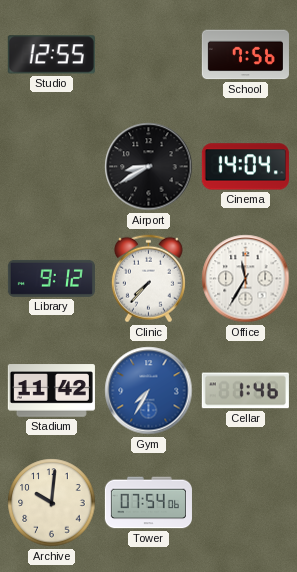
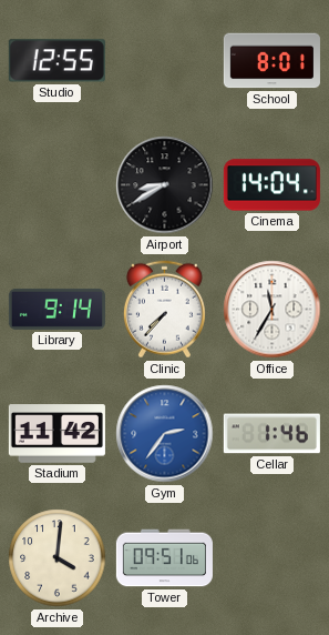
School: 7:56 -> 8:01
Library: 9:12 -> 9:14
Gym: 7:35 -> 2:36
Archive: 10:01 -> 4:01
Tower: 07:54 -> 09:51
